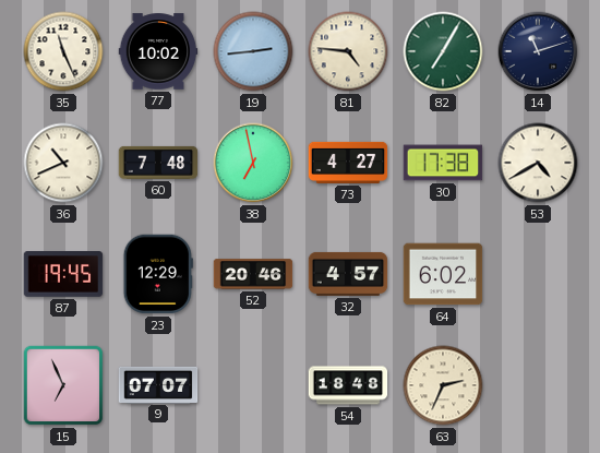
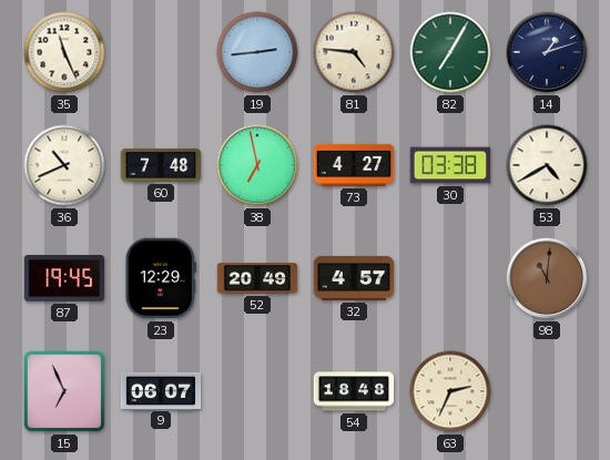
77: 10:02 -> none
14: 11:12 -> 1:12
30: 17:38 -> 03:38
52: 20:46 -> 20:49
64: 6:02 -> none
98: none -> 11:01
9: 07:07 -> 06:07
